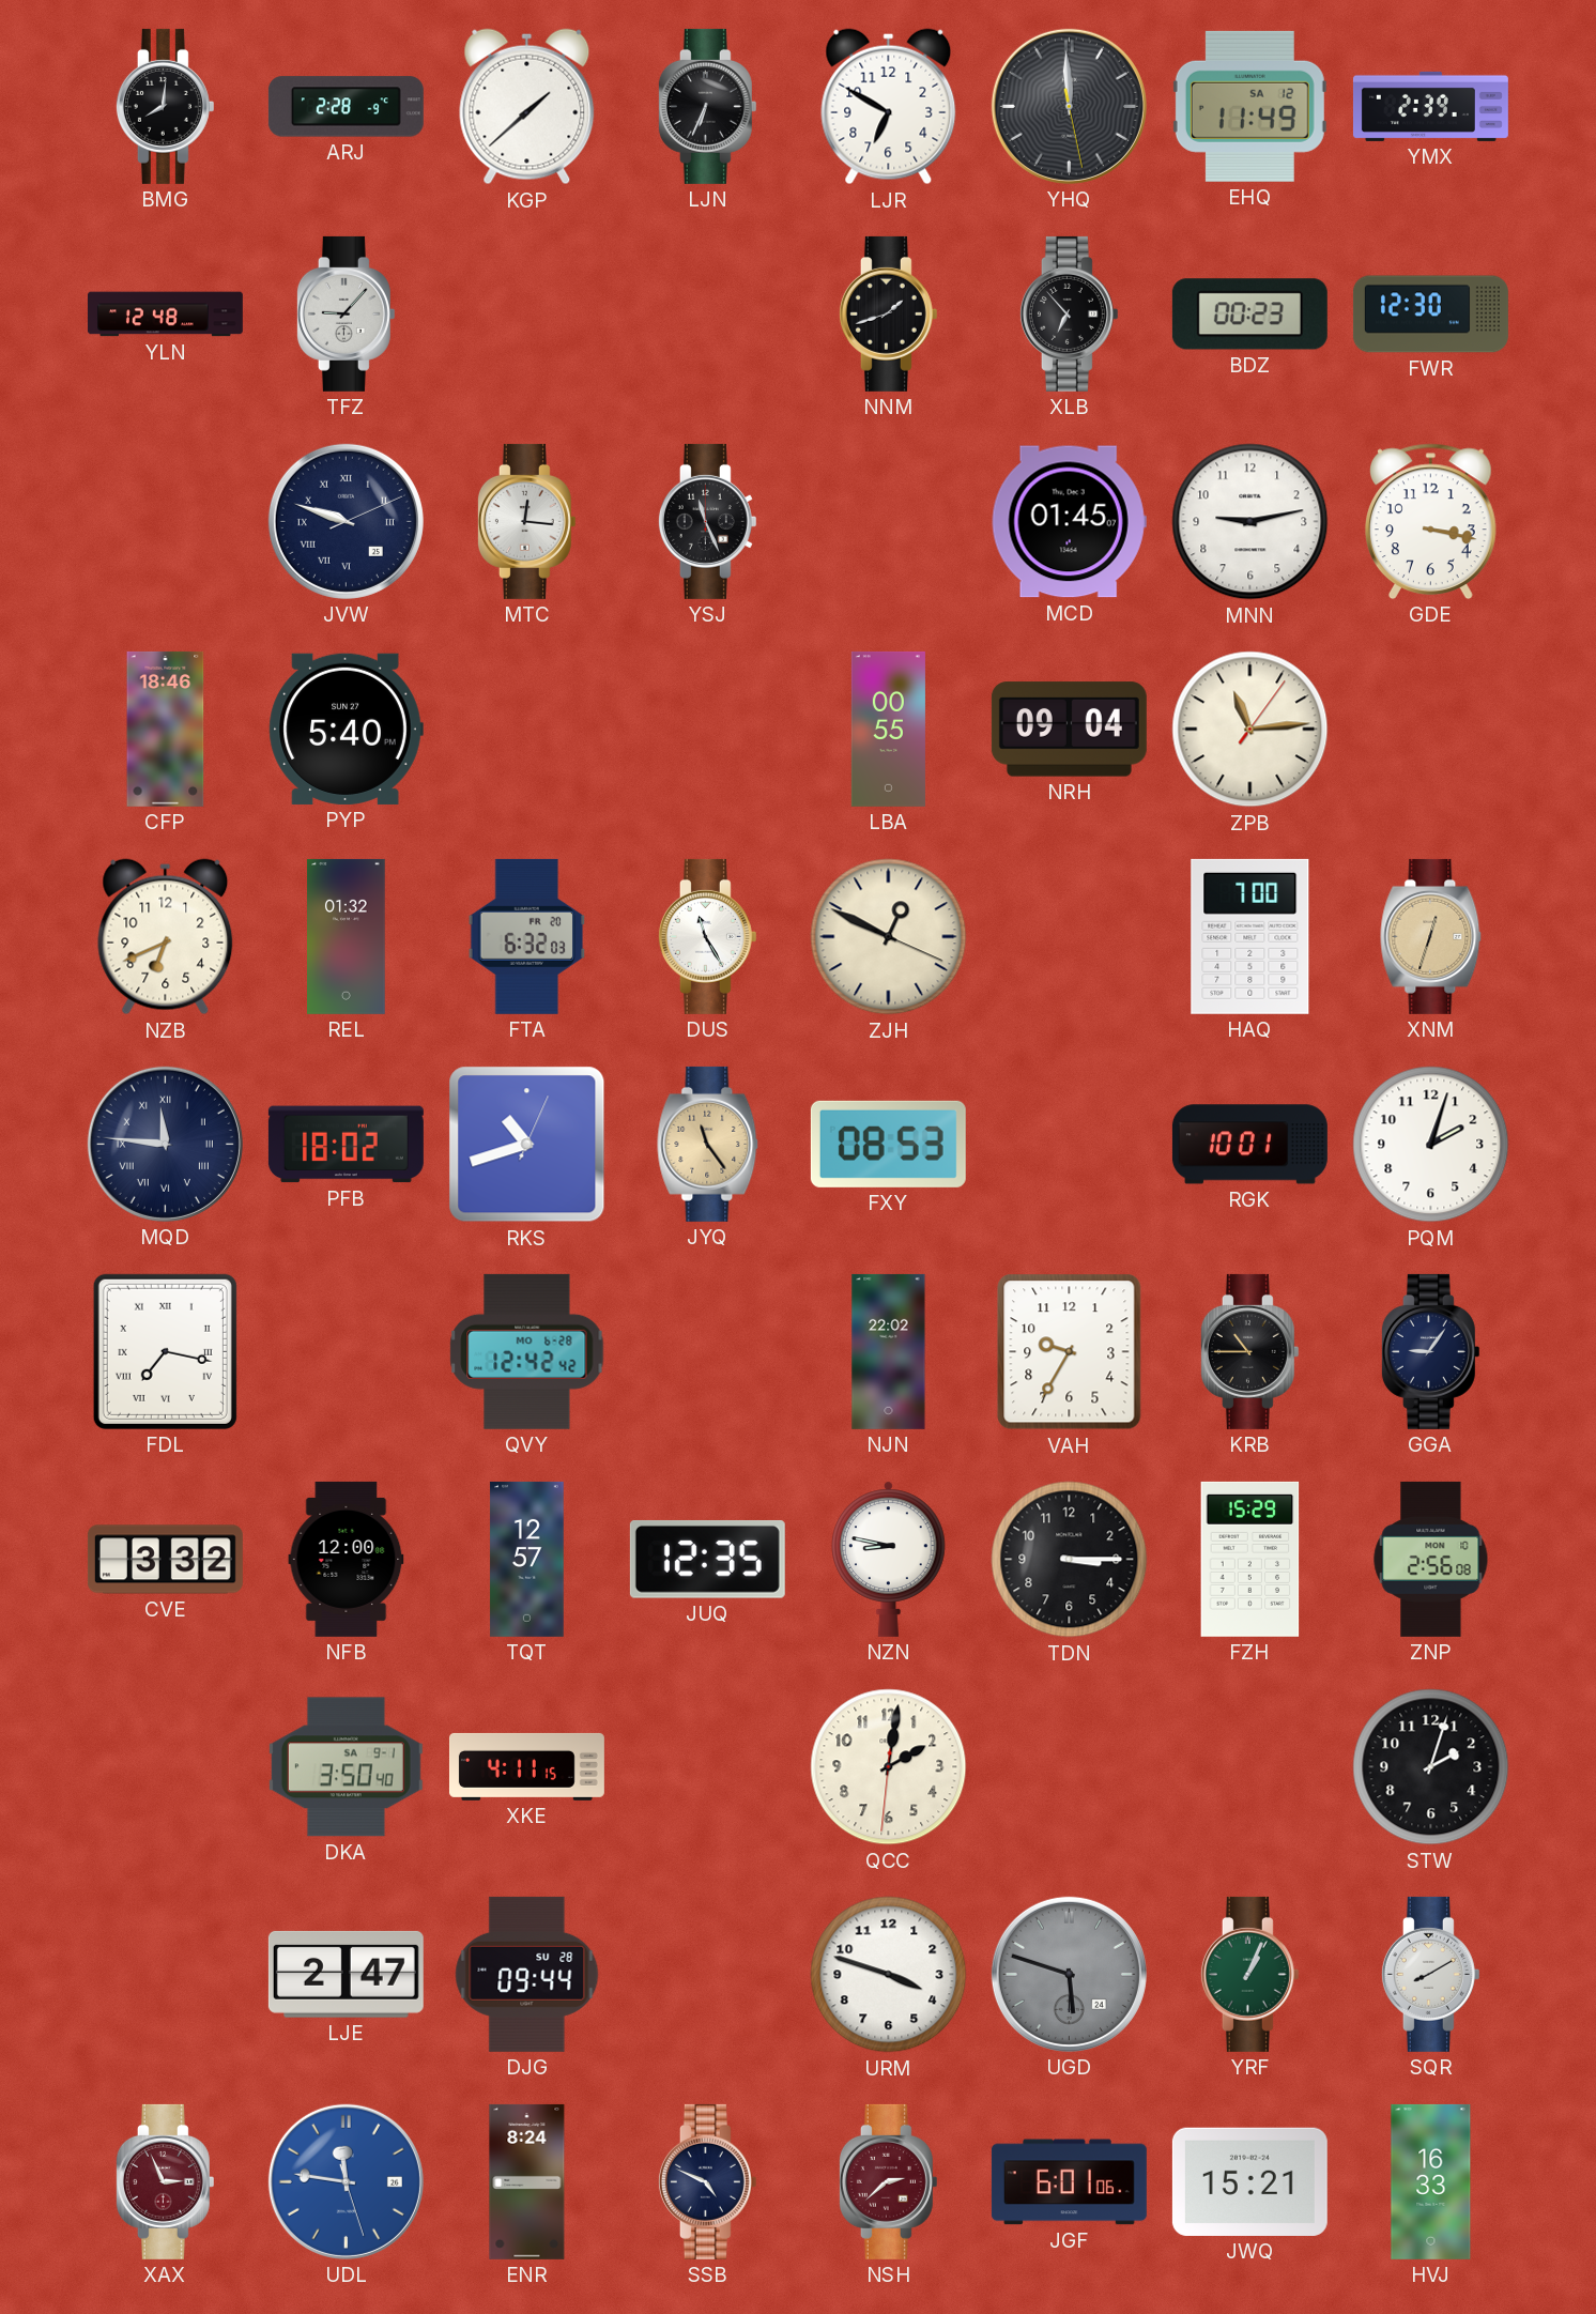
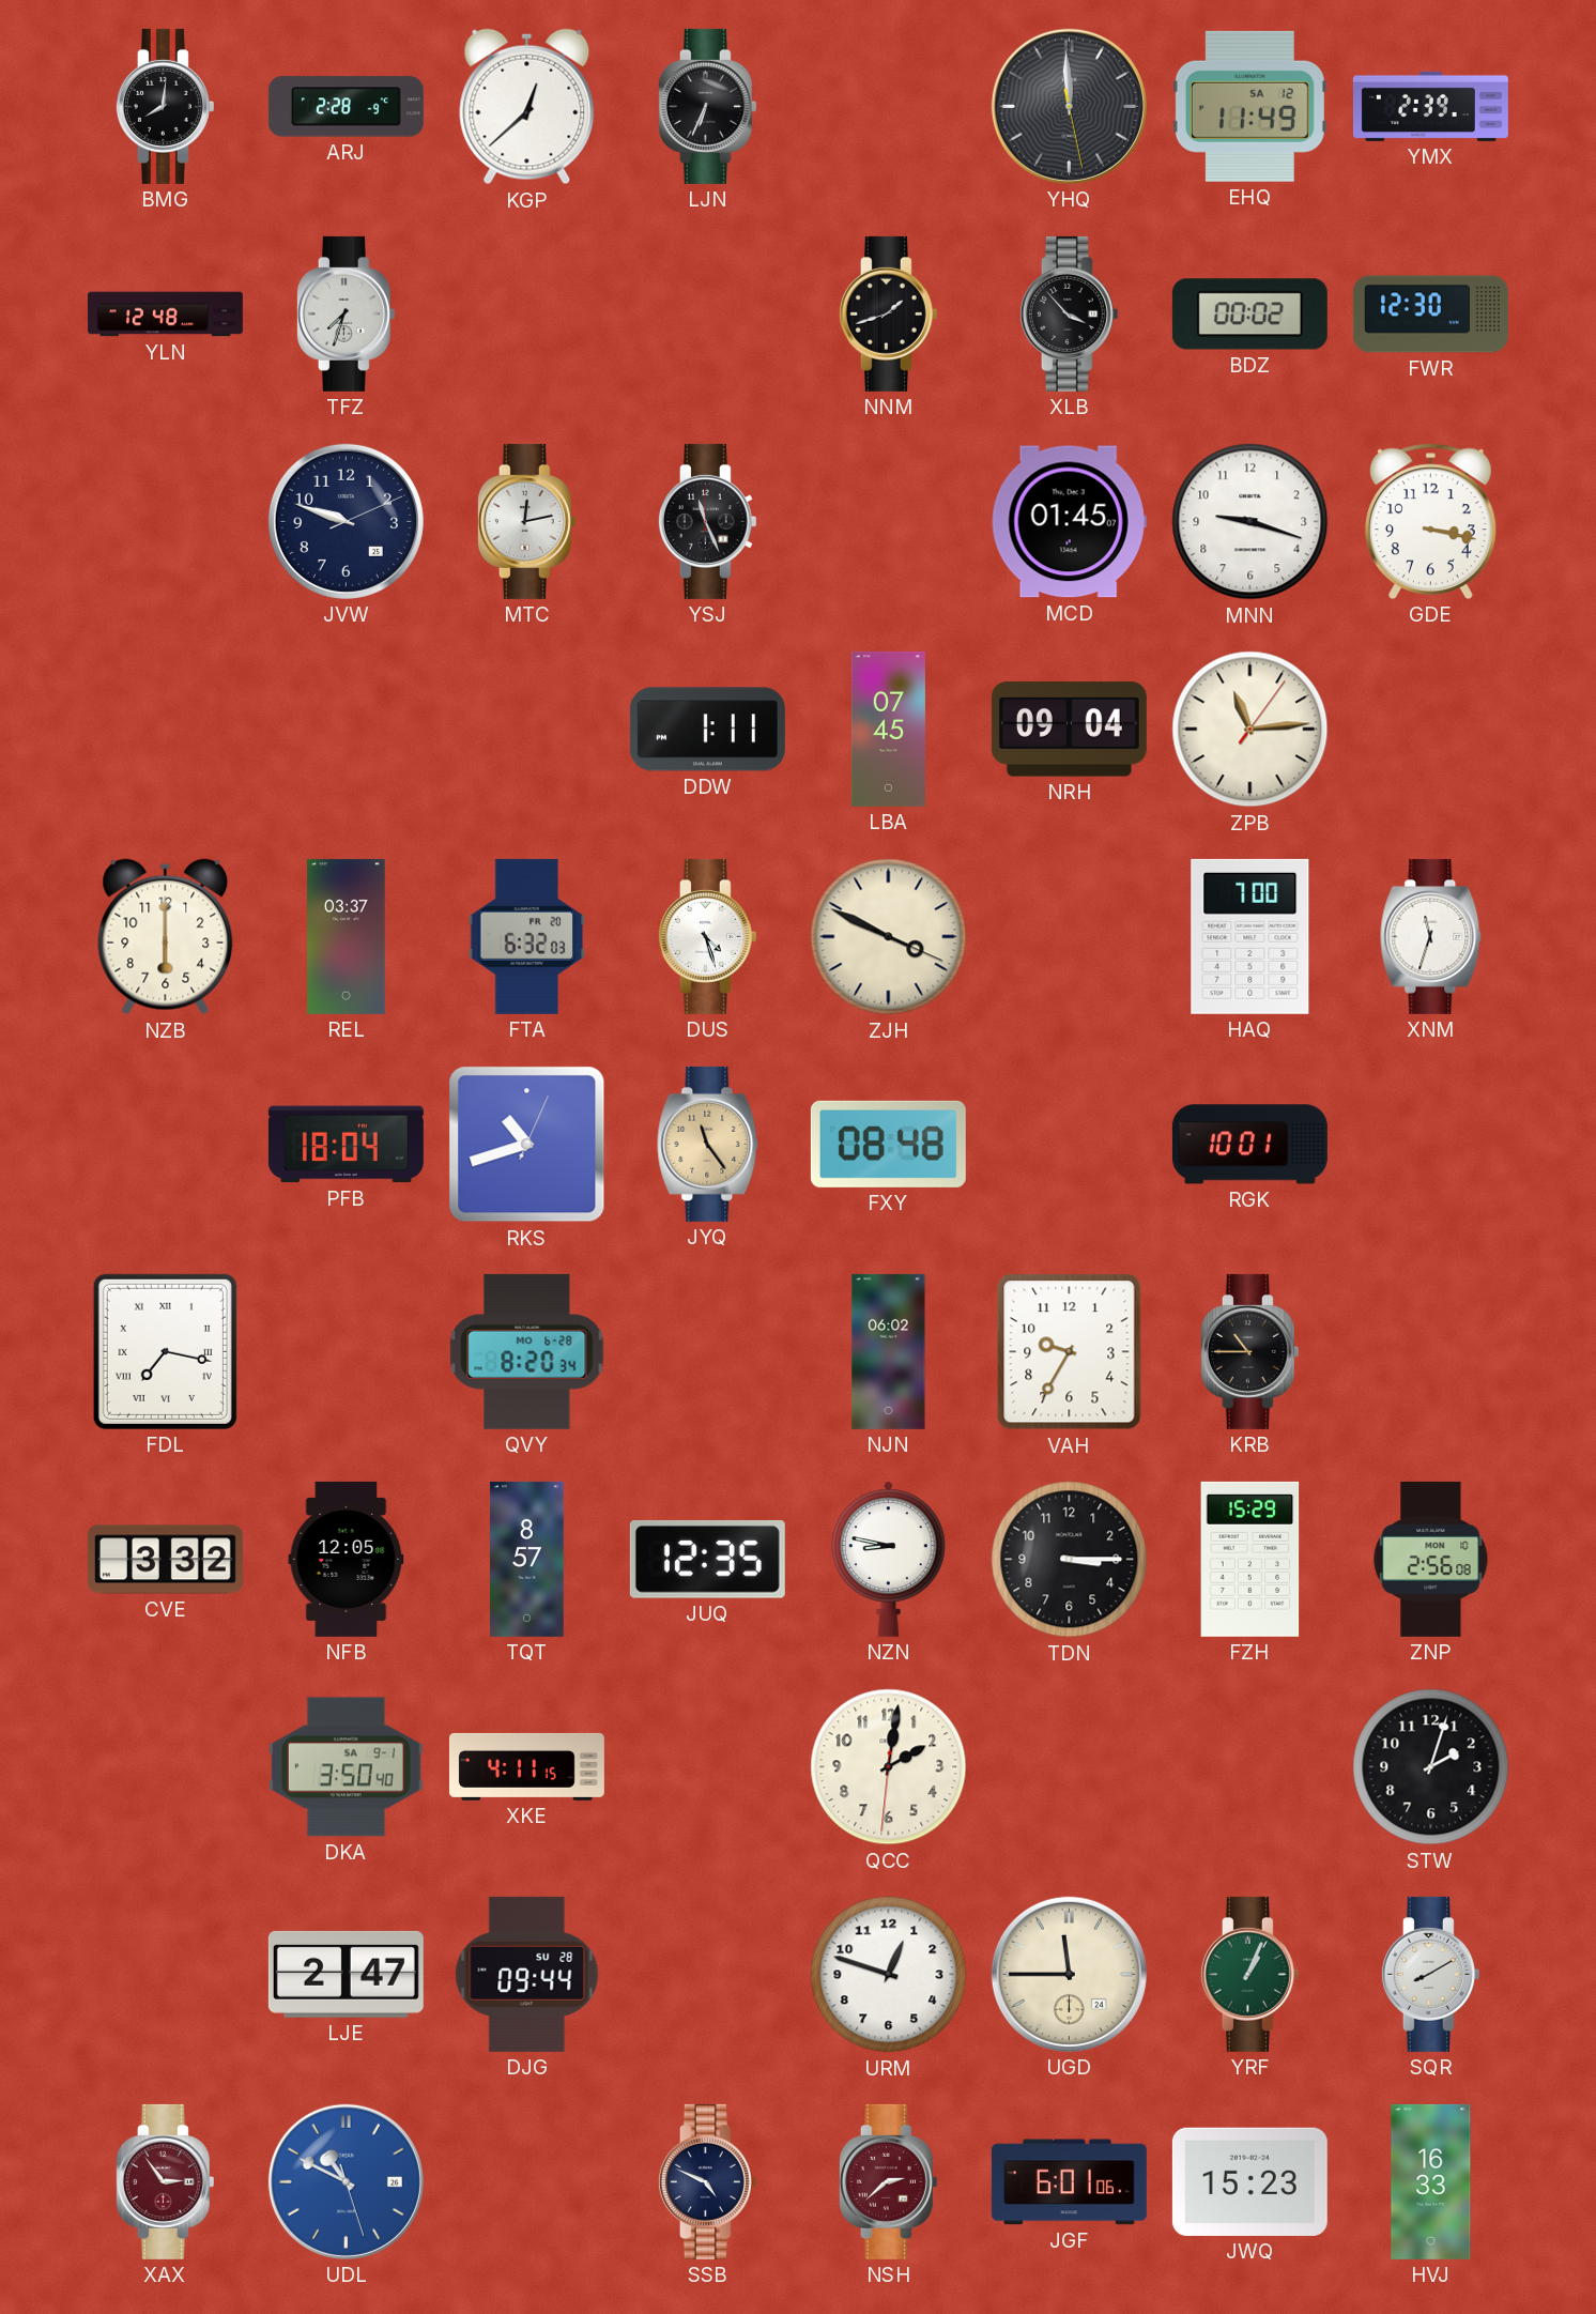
KGP: 1:38 -> 12:38
LJR: 6:50 -> none
TFZ: 9:07 -> 7:33
XLB: 6:53 -> 3:53
BDZ: 00:23 -> 00:02
JVW numerals: Roman -> Arabic
MTC: 12:16 -> 12:13
MNN: 9:13 -> 9:18
CFP: 18:46 -> none
PYP: 5:40 -> none
DDW: none -> 1:11
LBA: 00:55 -> 07:45
NZB: 6:41 -> 6:00
REL: 01:32 -> 03:37
DUS: 11:25 -> 4:27
ZJH: 12:49 -> 3:49
XNM: 12:33 -> 11:33
XNM dial: champagne -> white
MQD: 11:46 -> none
PFB: 18:02 -> 18:04
FXY: 08:53 -> 08:48
PQM: 2:03 -> none
QVY: 12:42 -> 8:20
NJN: 22:02 -> 06:02
GGA: 9:06 -> none
NFB: 12:00 -> 12:05
TQT: 12:57 -> 8:57
URM: 3:48 -> 12:48
UGD: 5:48 -> 11:45
UGD dial: grey -> cream
XAX: 2:56 -> 2:54
UDL: 11:46 -> 10:49
ENR: 8:24 -> none
JWQ: 15:21 -> 15:23
